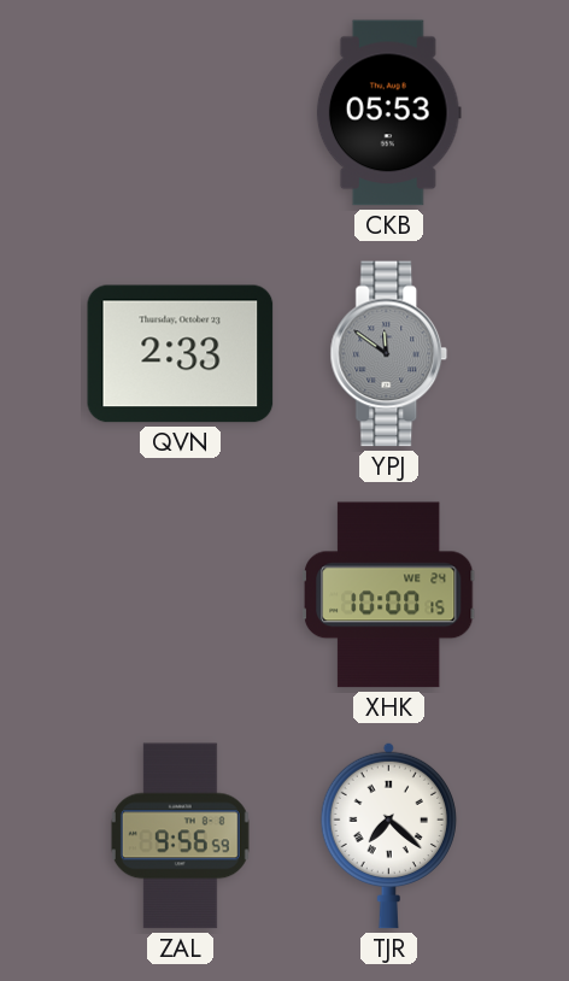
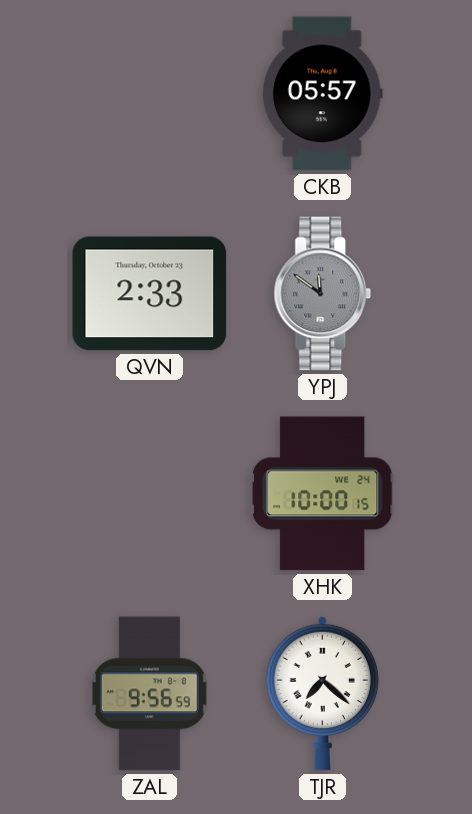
CKB: 05:53 -> 05:57
